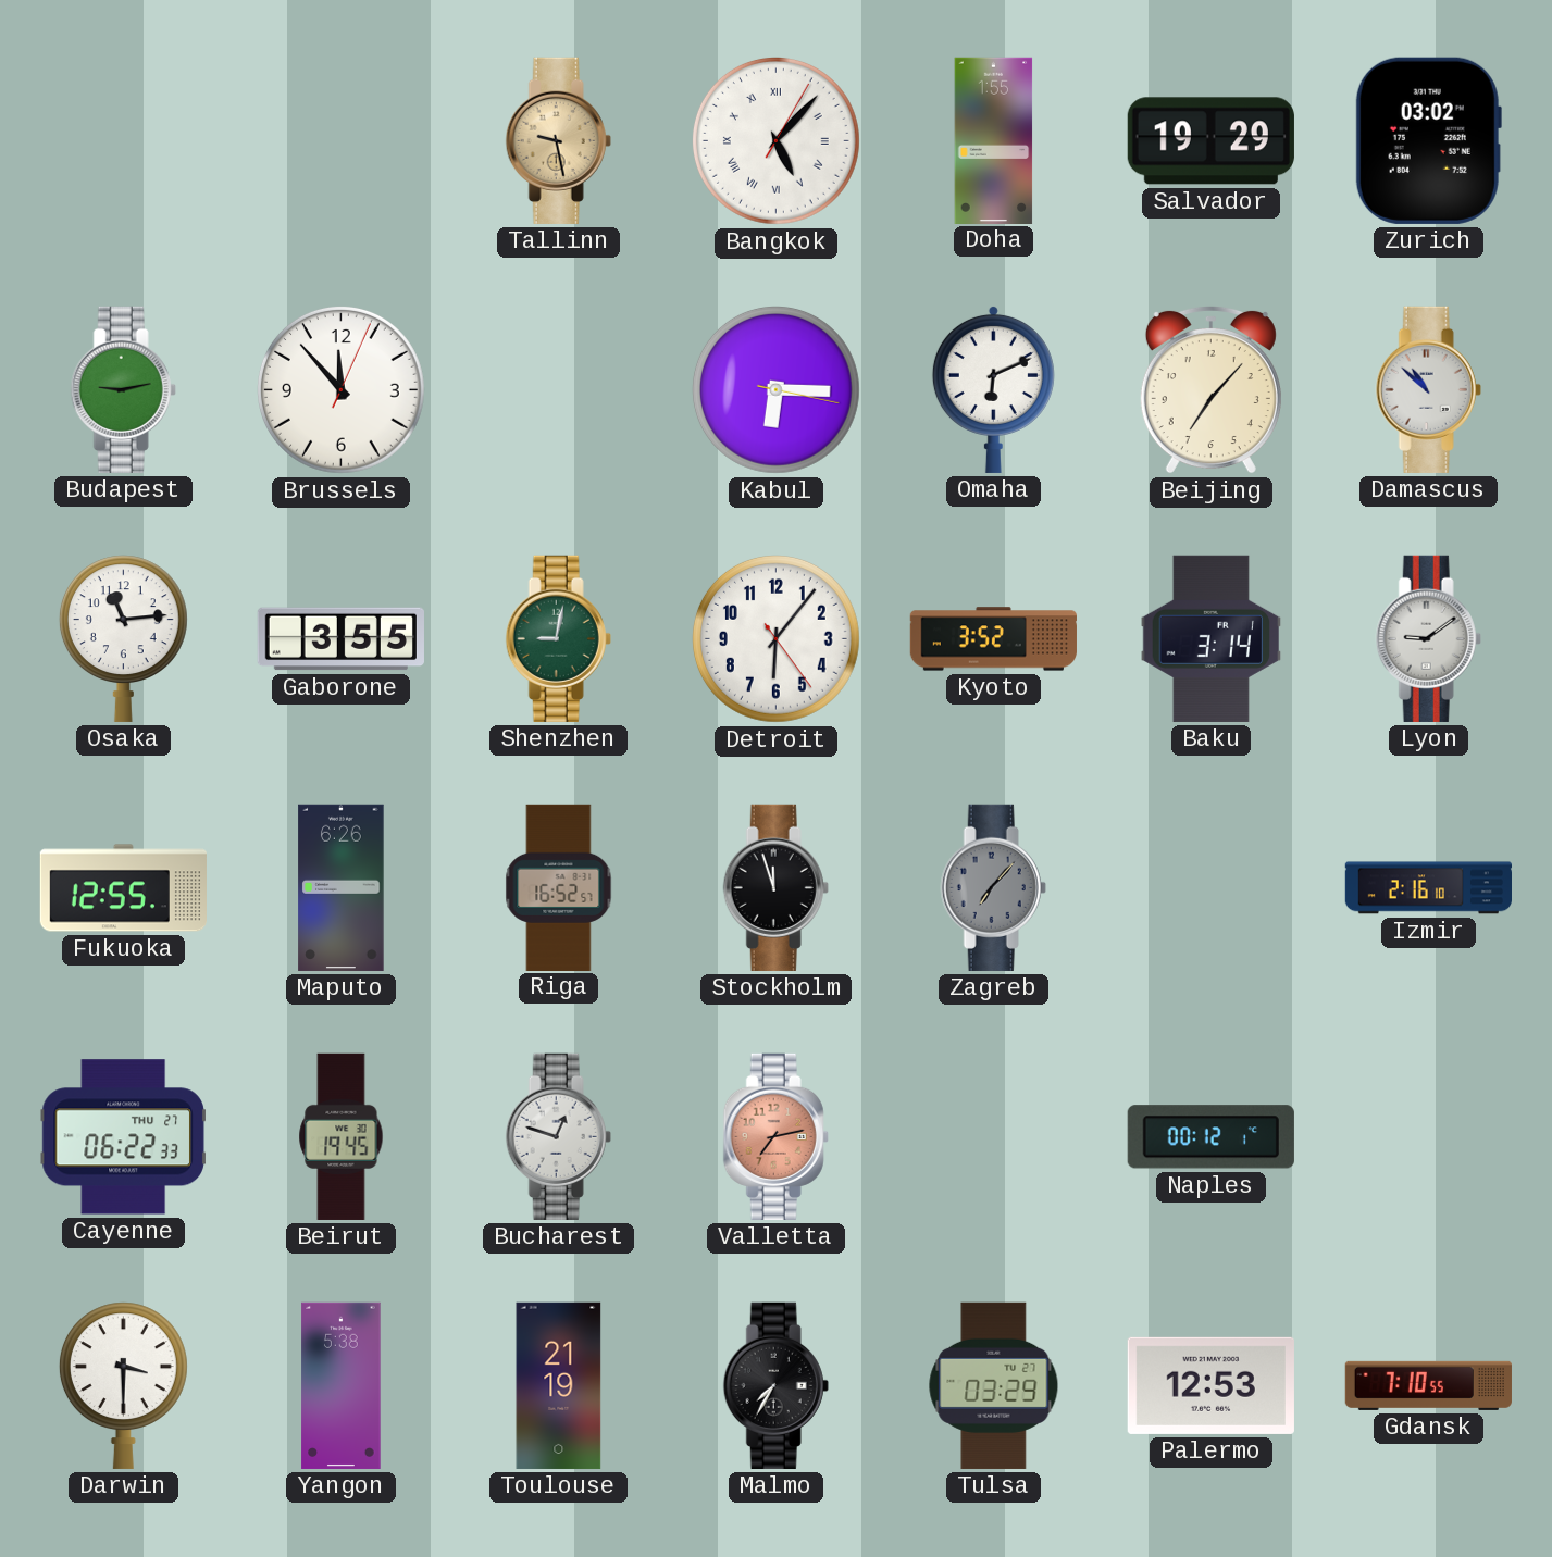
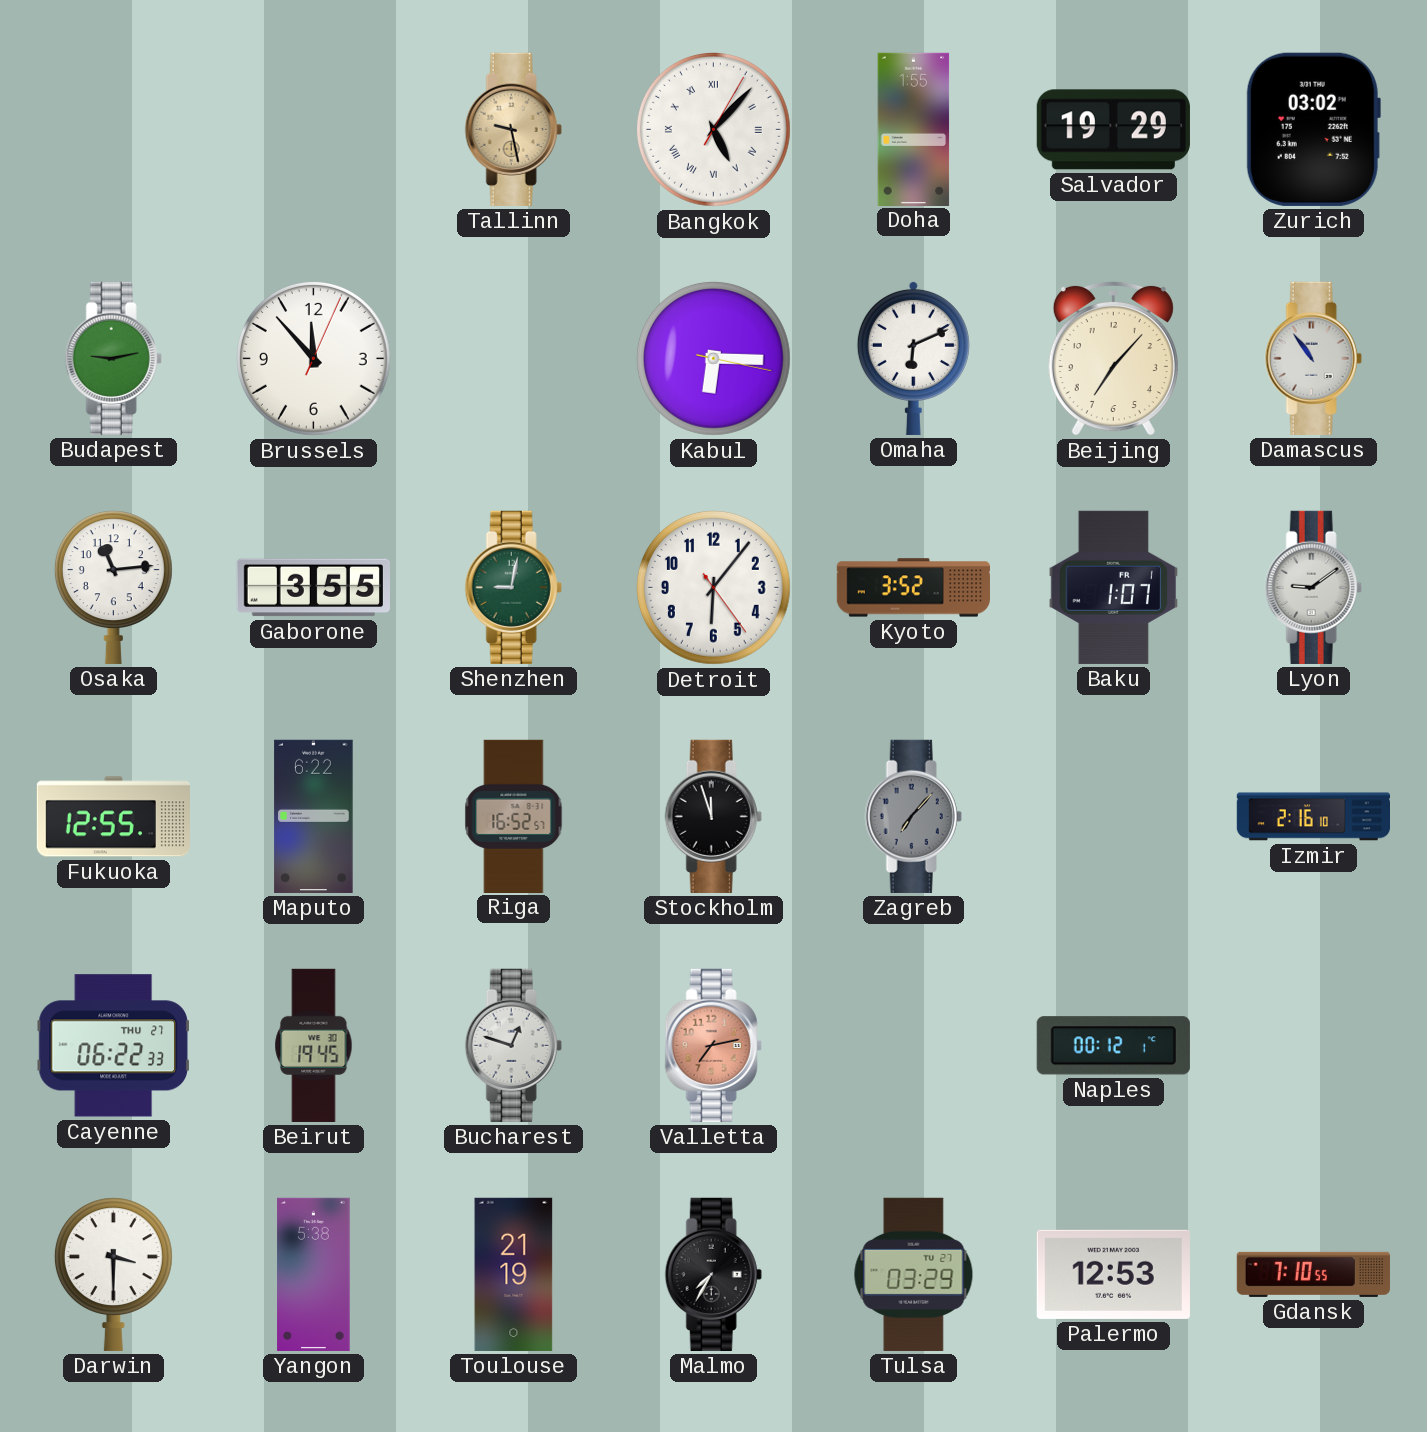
Damascus: 10:52 -> 10:54
Baku: 3:14 -> 1:07
Maputo: 6:26 -> 6:22
